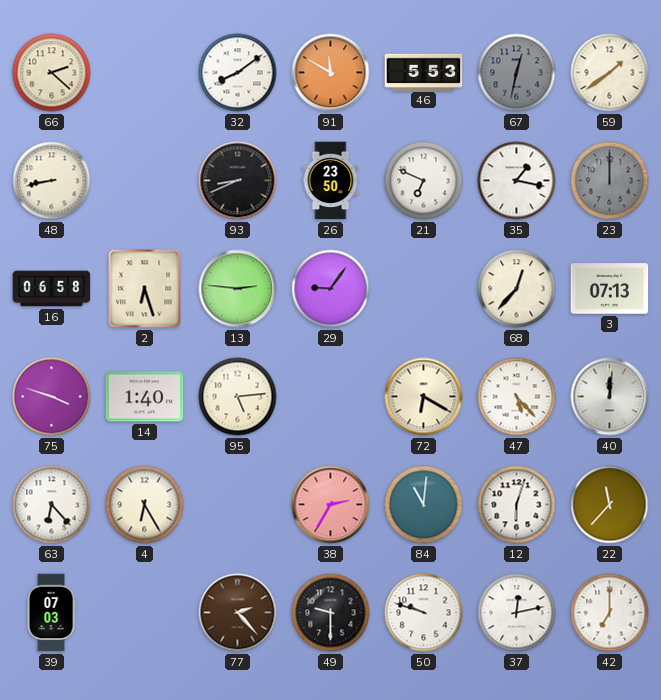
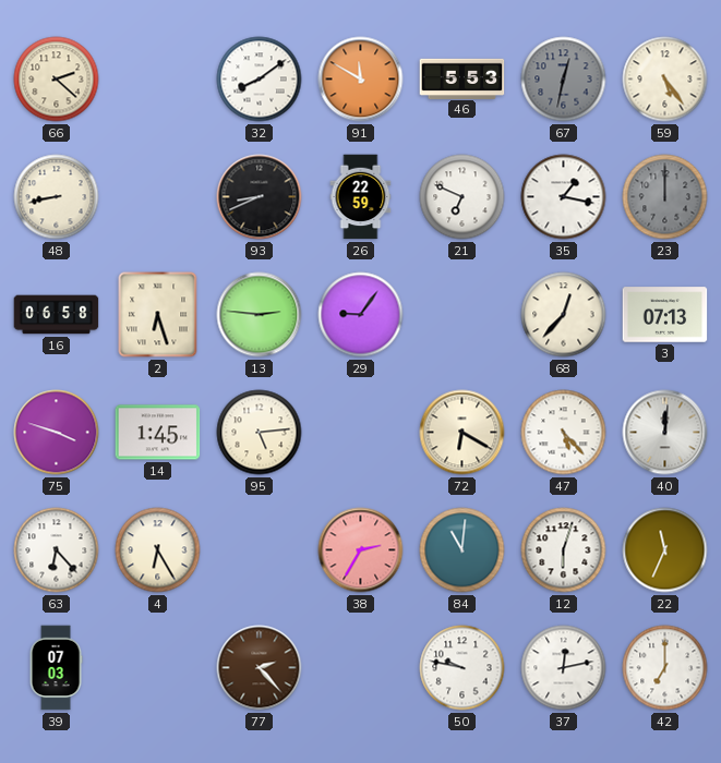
59: 1:39 -> 5:24
26: 23:50 -> 22:59
14: 1:40 -> 1:45
22: 11:37 -> 11:34
49: 9:30 -> none
50: 9:48 -> 9:47
